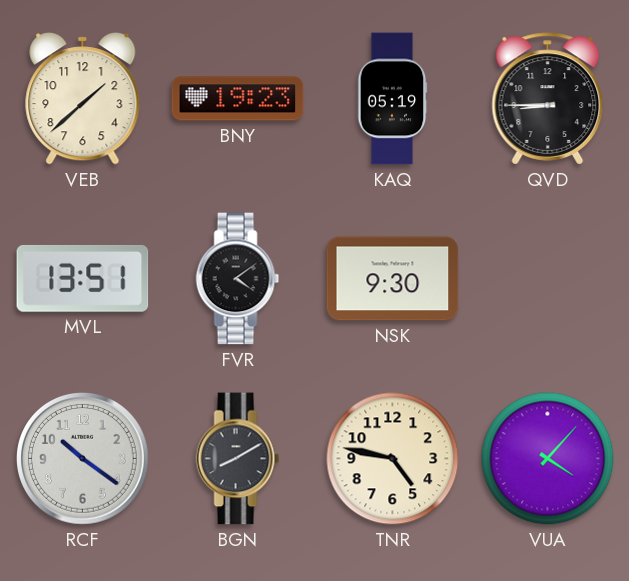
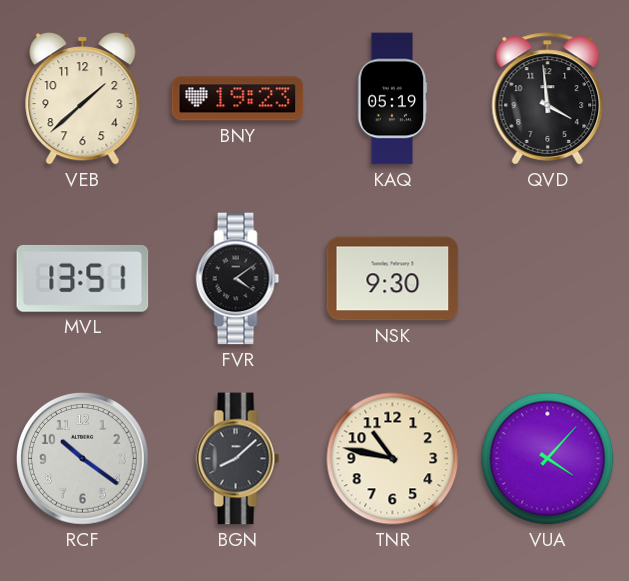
QVD: 8:45 -> 3:59
BGN: 8:10 -> 8:08
TNR: 4:47 -> 10:47
